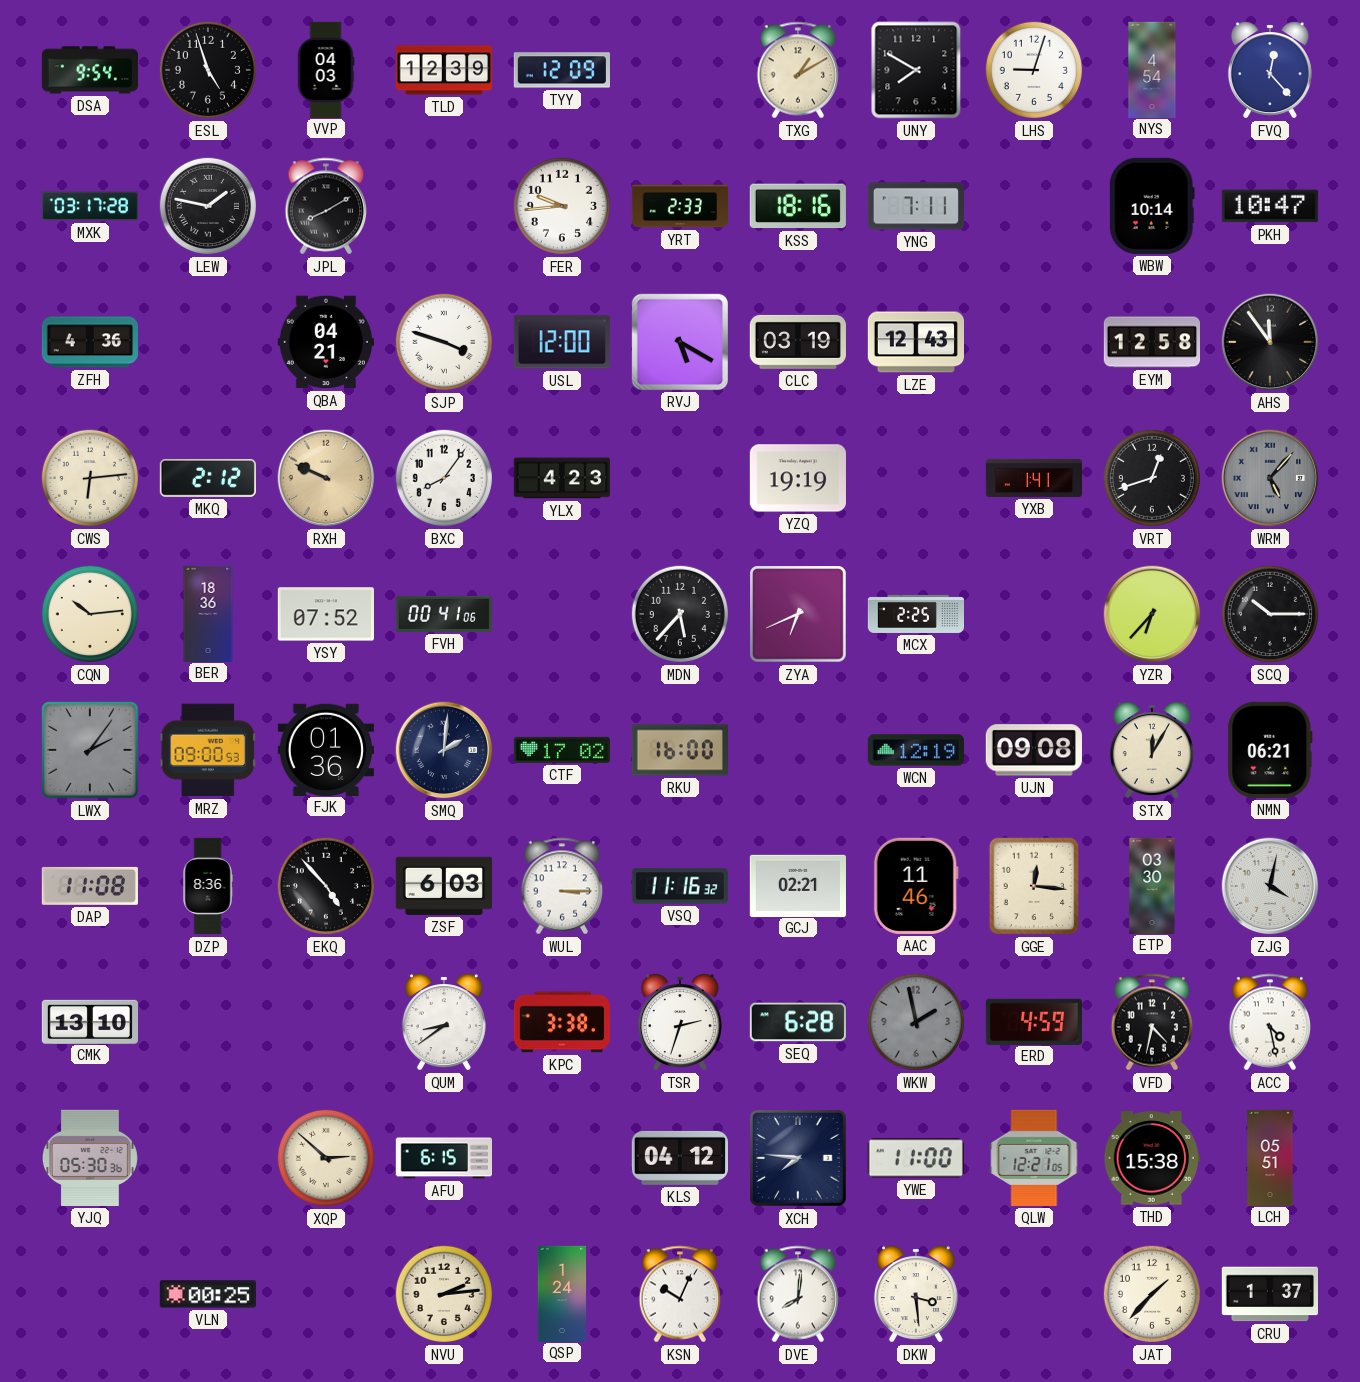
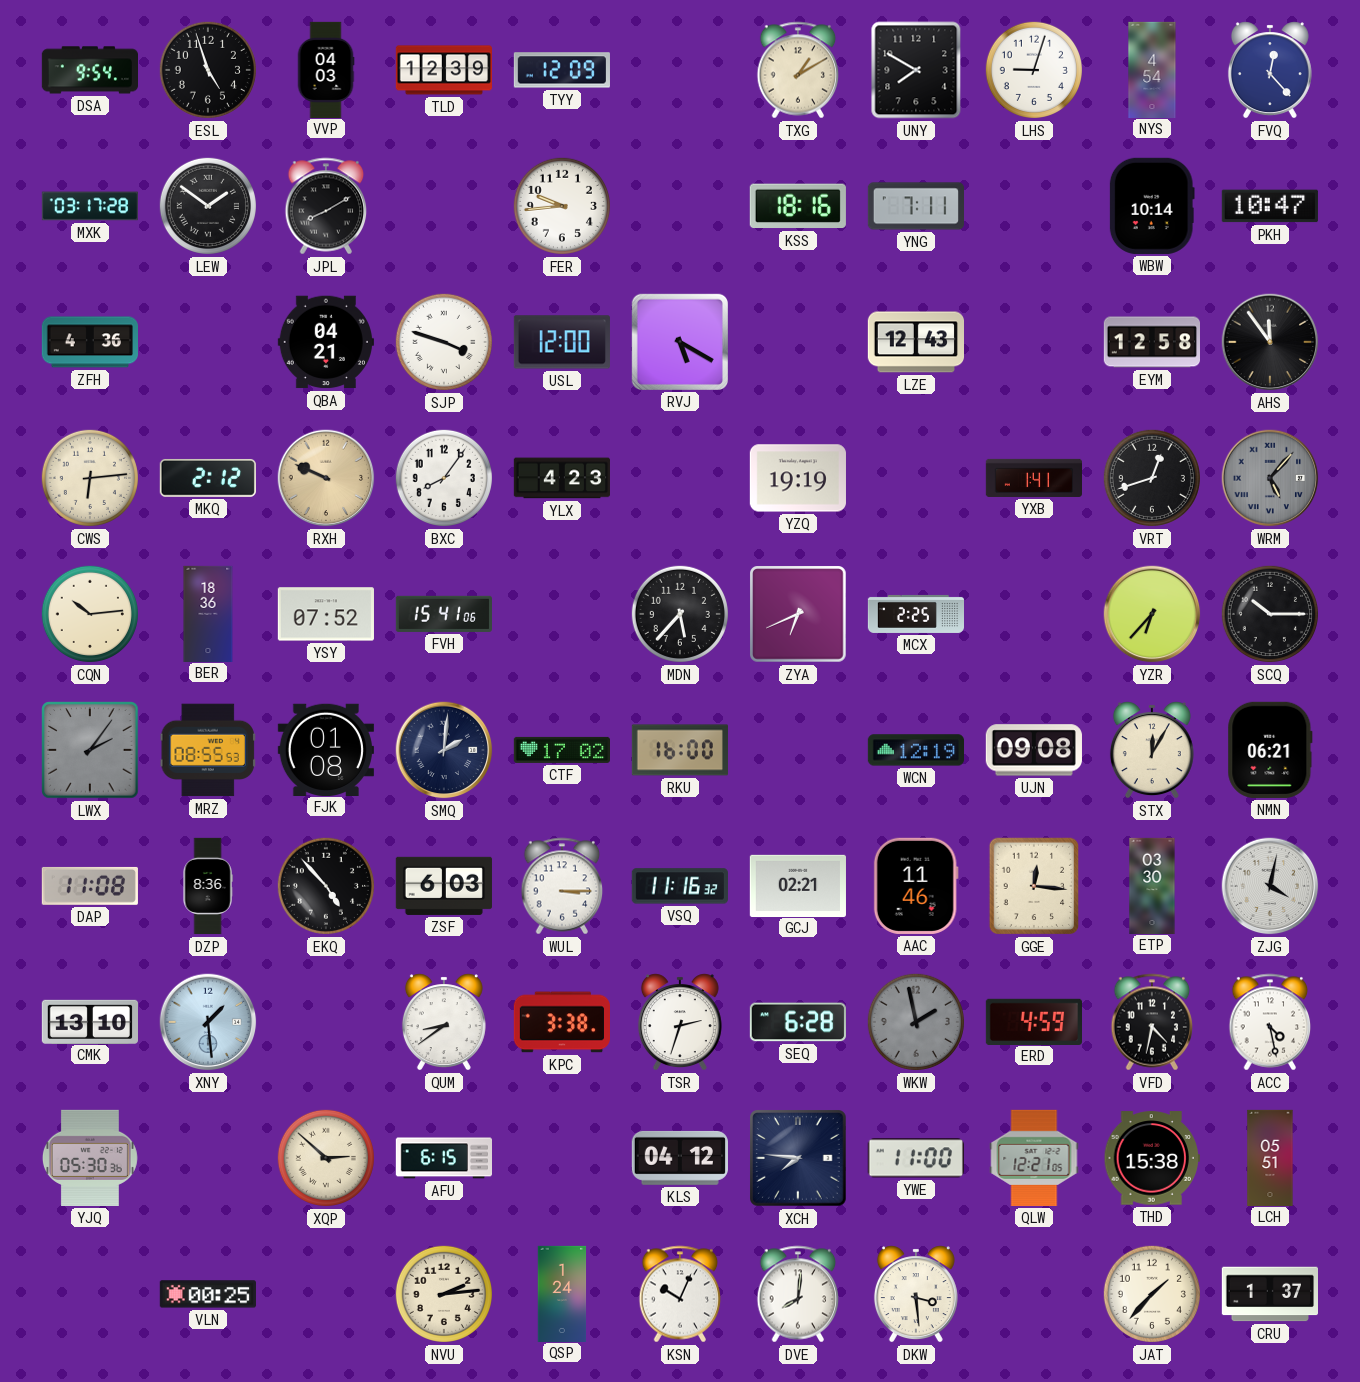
LEW: 1:47 -> 1:51
YRT: 2:33 -> none
CLC: 03:19 -> none
FVH: 00:41 -> 15:41
MRZ: 09:00 -> 08:55
FJK: 01:36 -> 01:08
XNY: none -> 1:29
